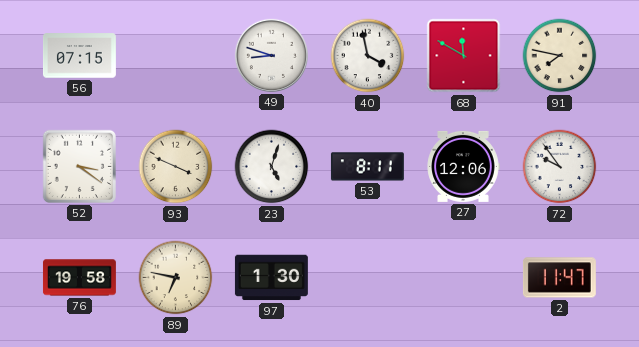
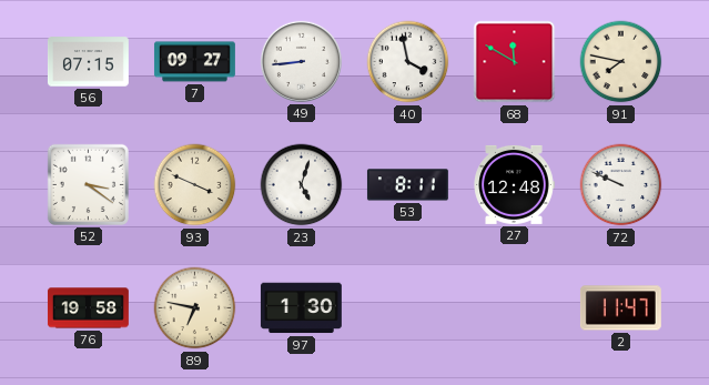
7: none -> 09:27
49: 8:48 -> 8:44
27: 12:06 -> 12:48
72: 9:54 -> 9:49
